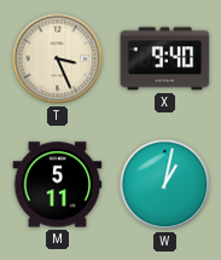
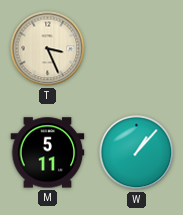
X: 9:40 -> none
W: 1:02 -> 1:07
